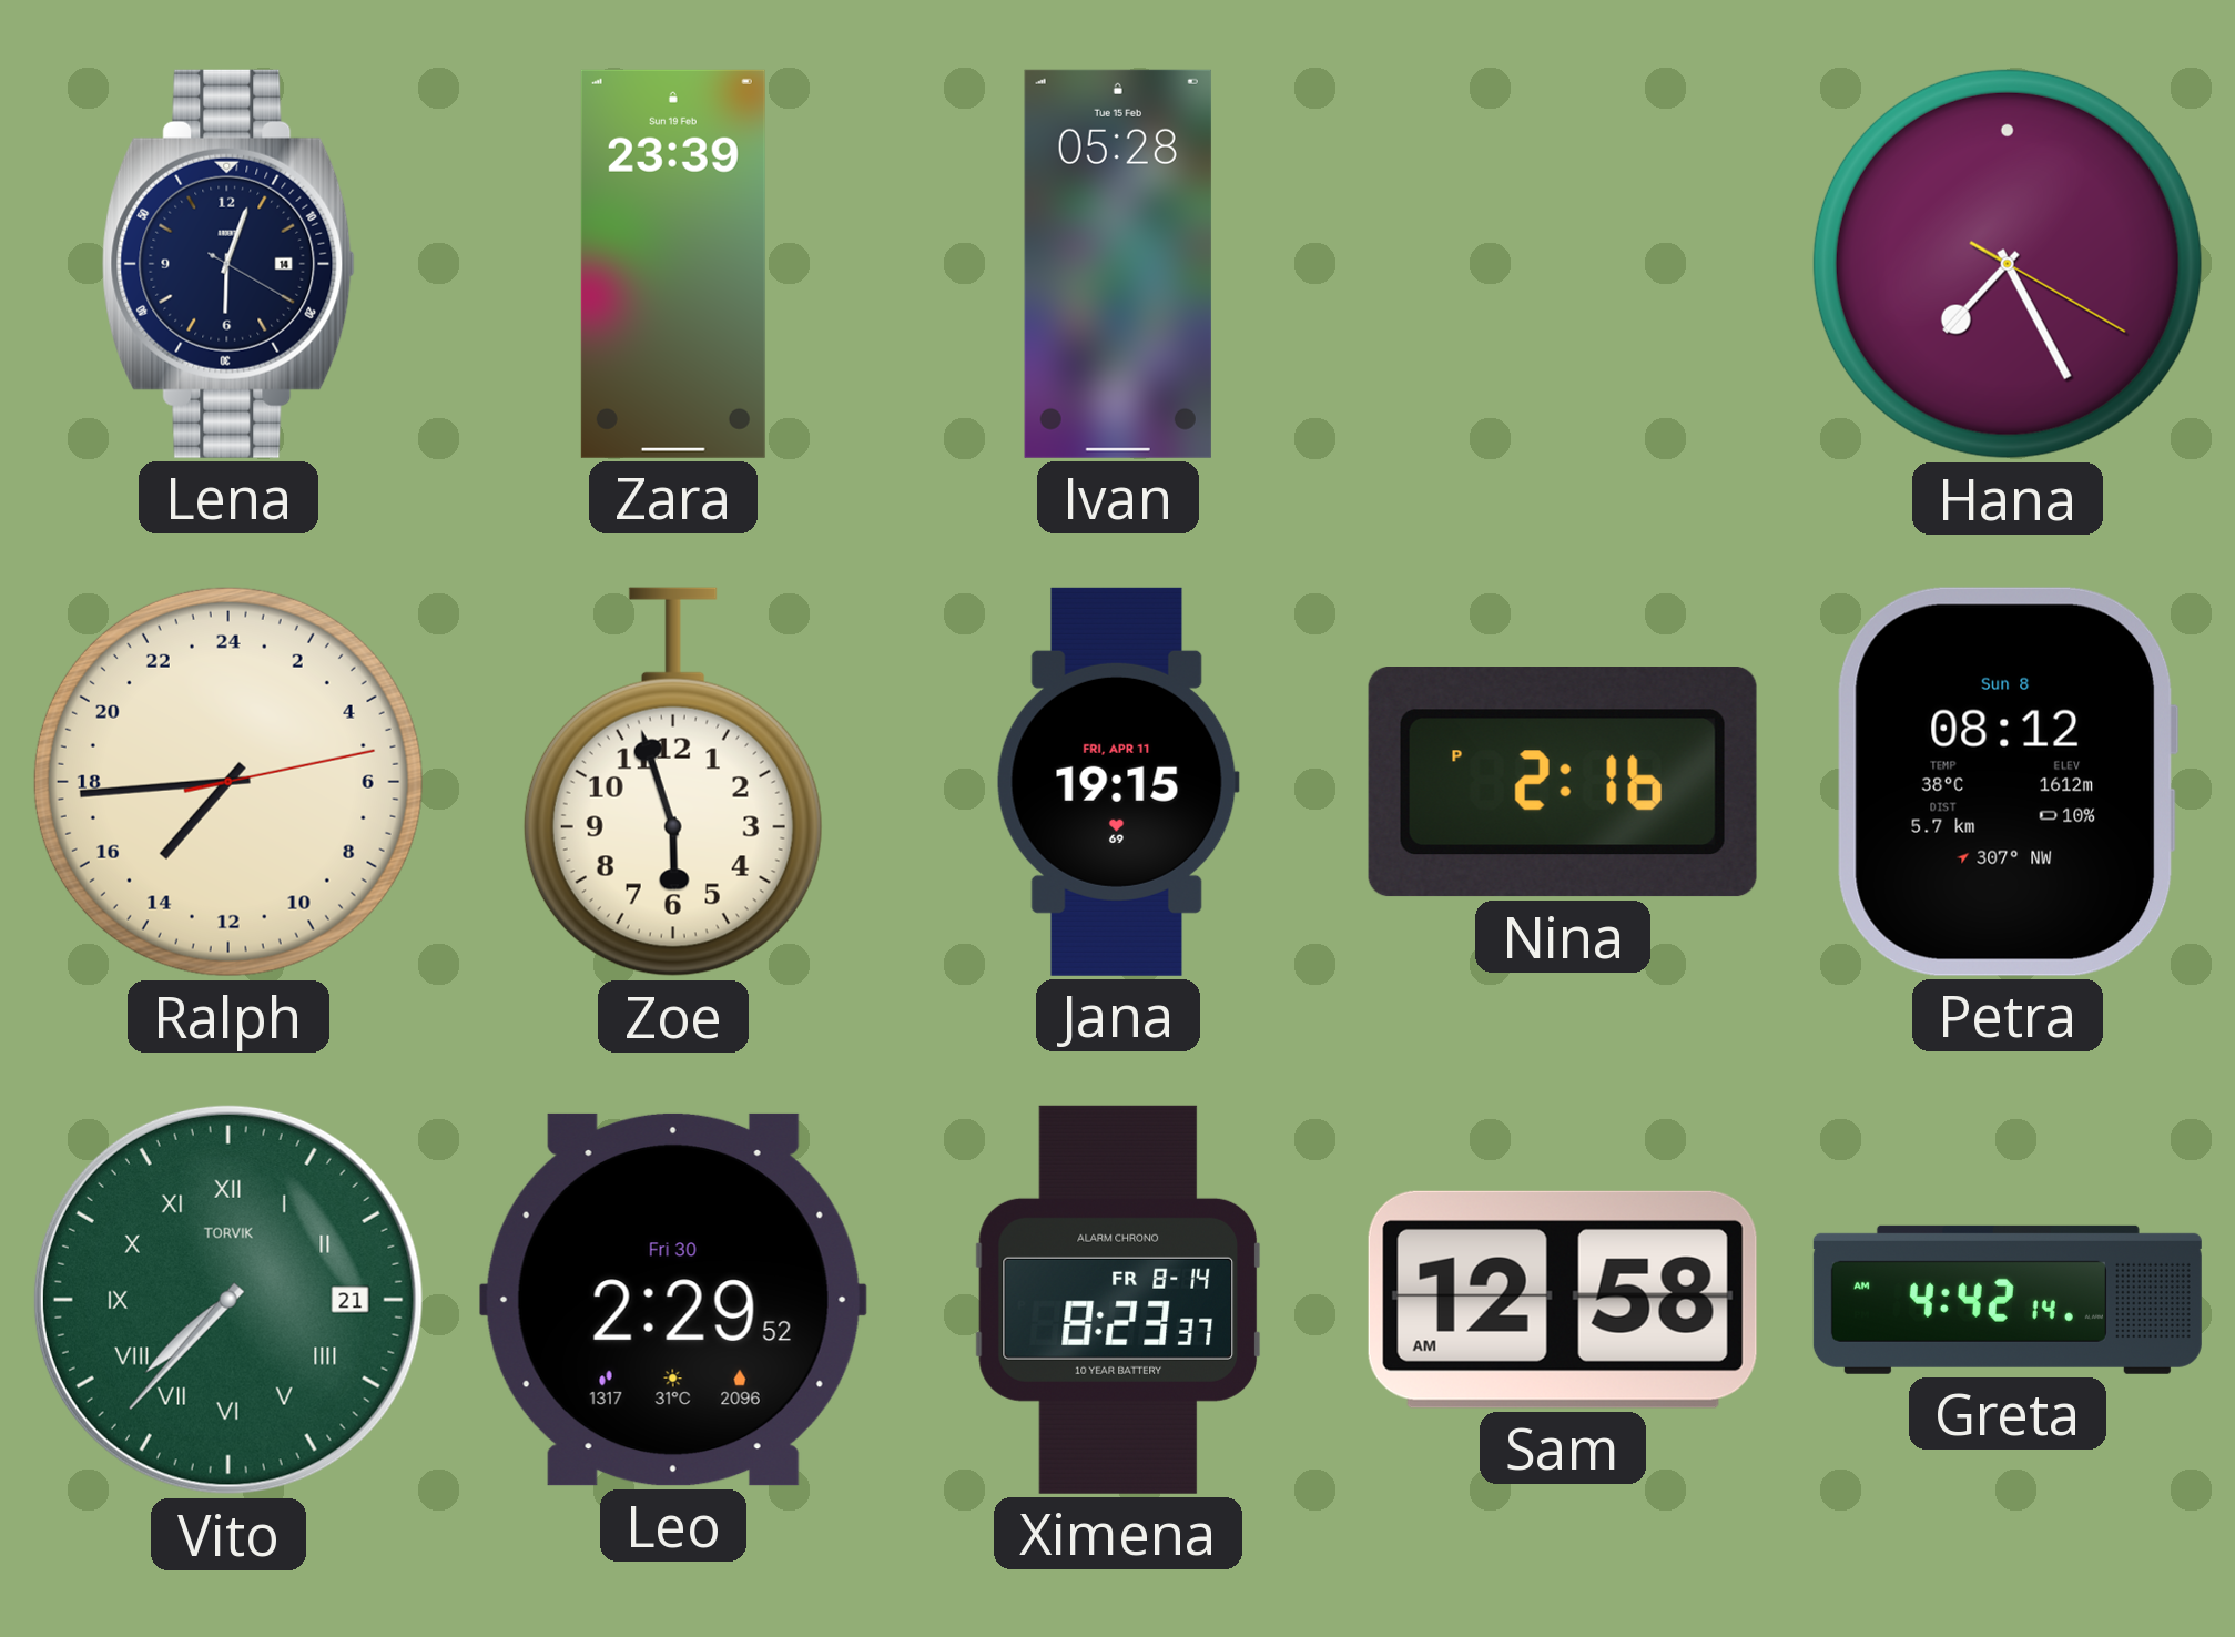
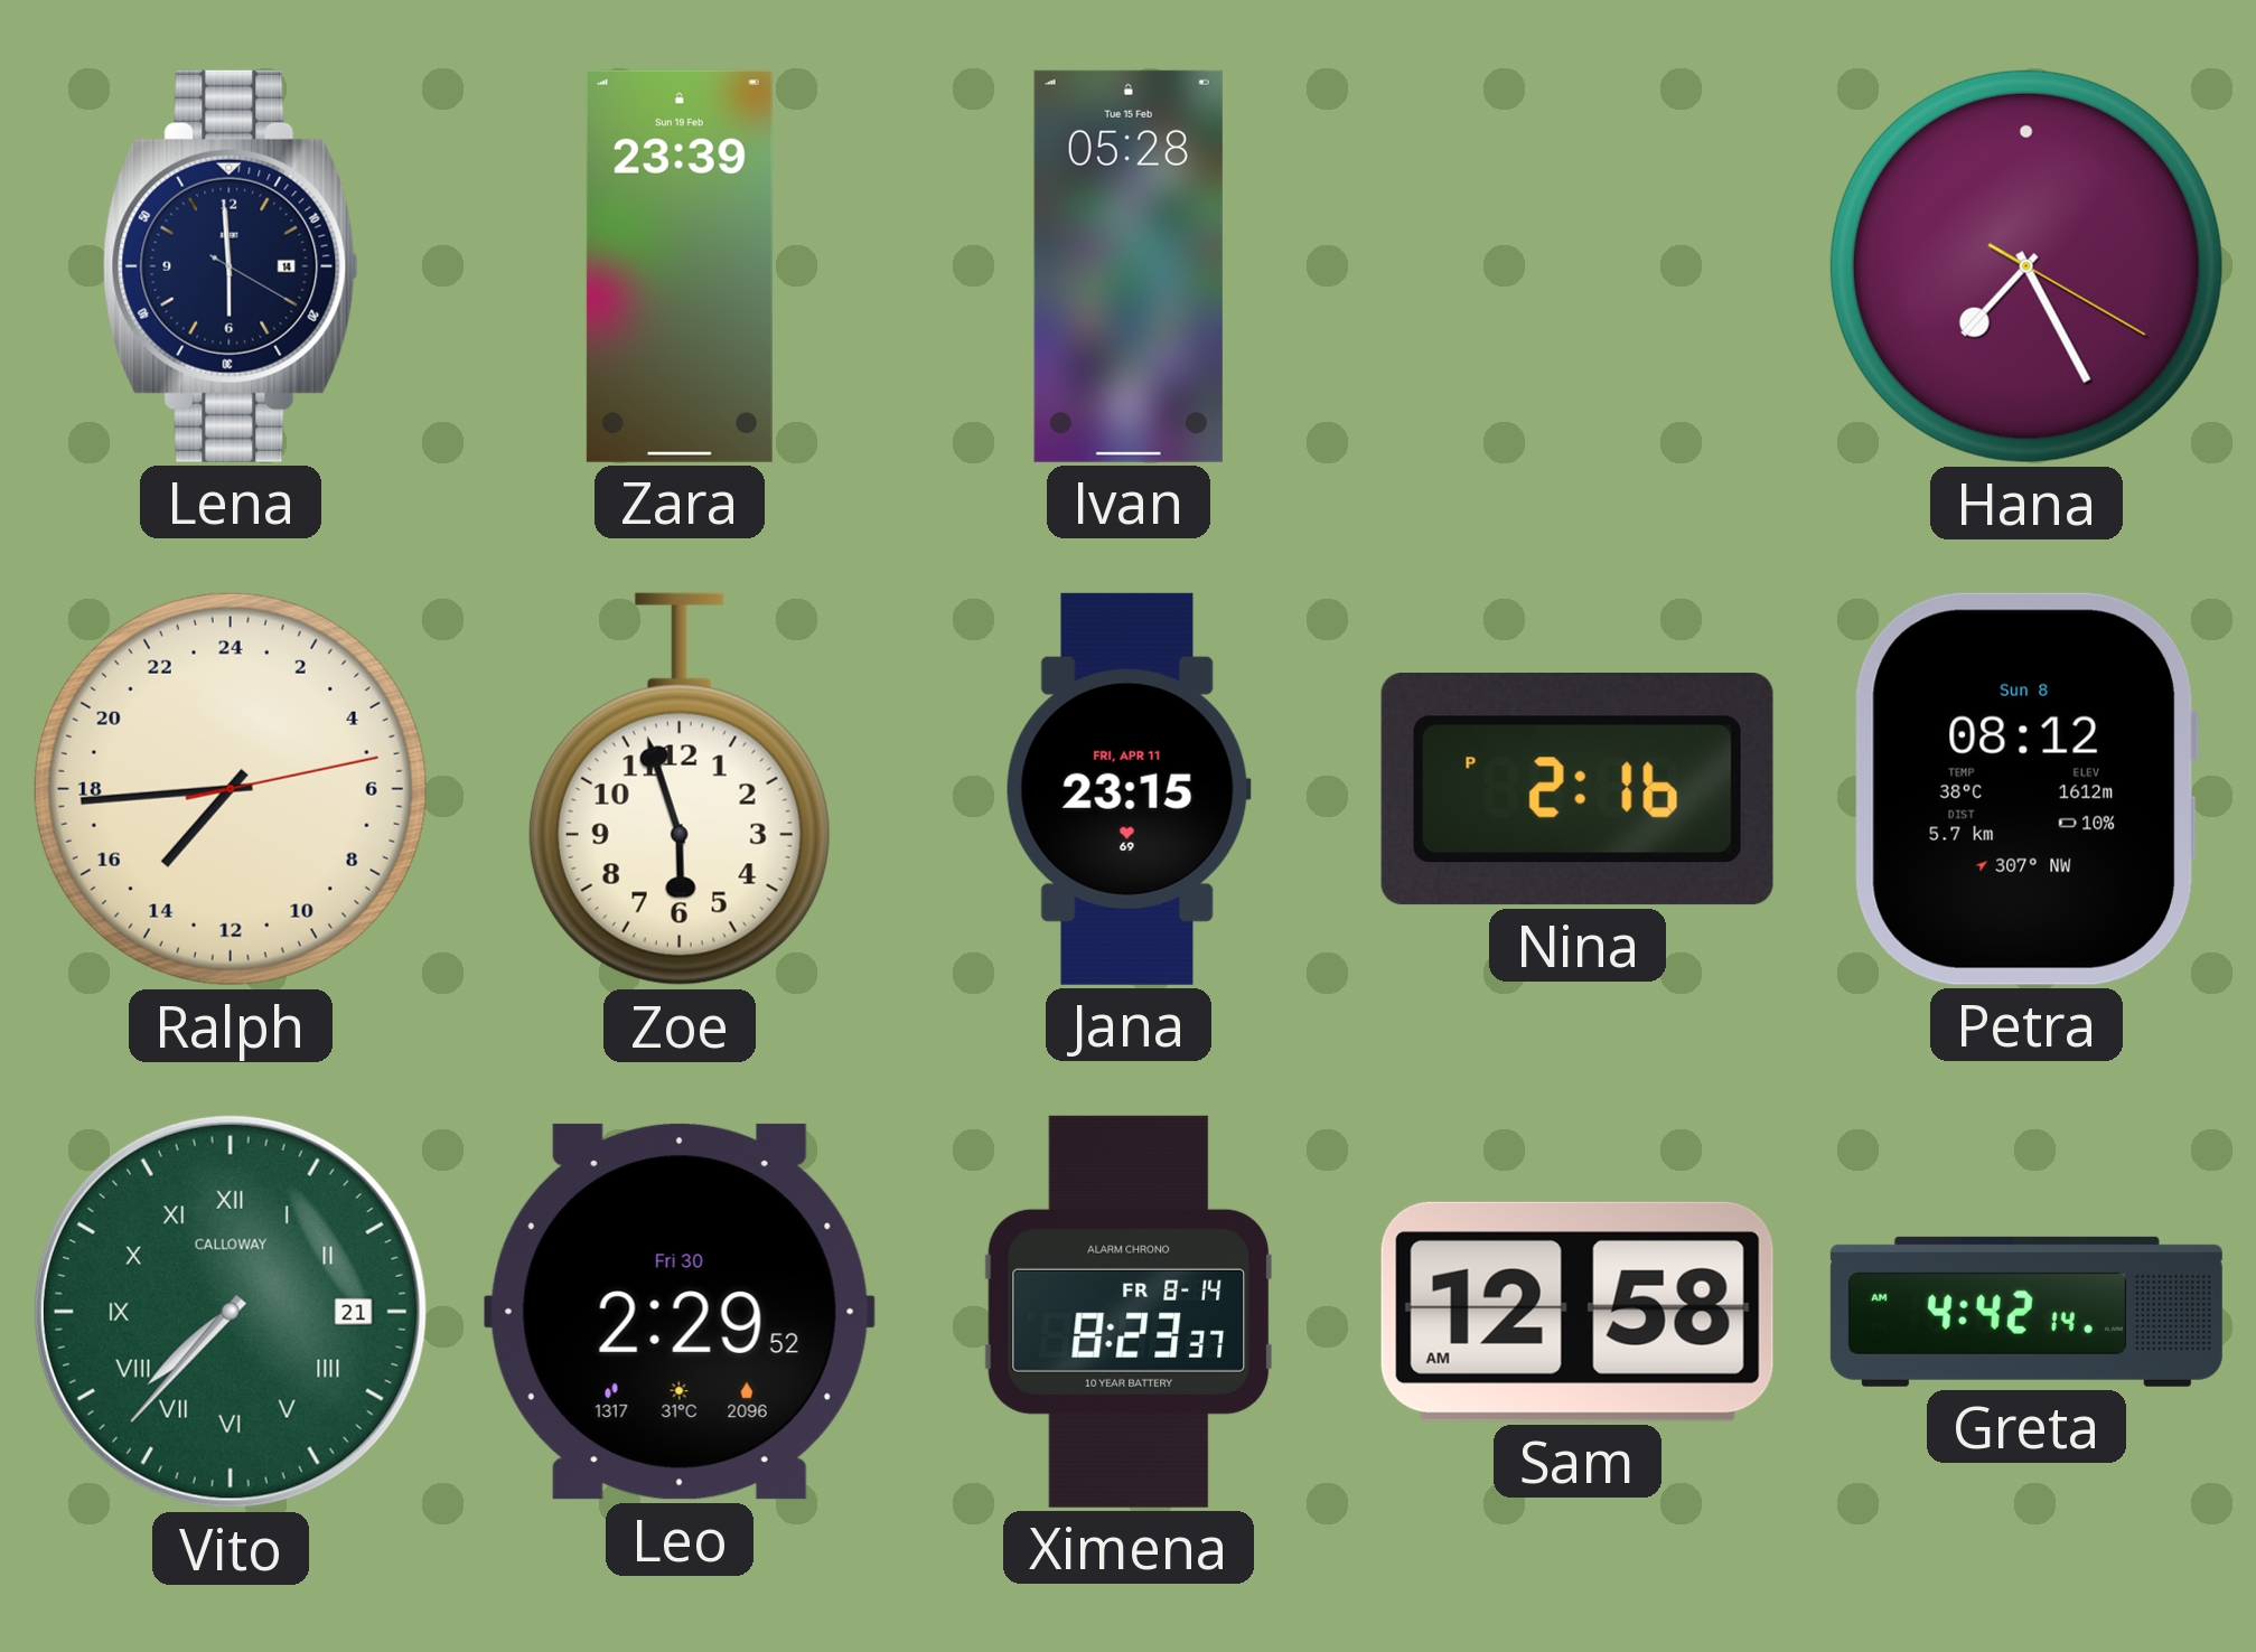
Lena: 6:03 -> 5:59
Jana: 19:15 -> 23:15
Vito brand: TORVIK -> CALLOWAY
